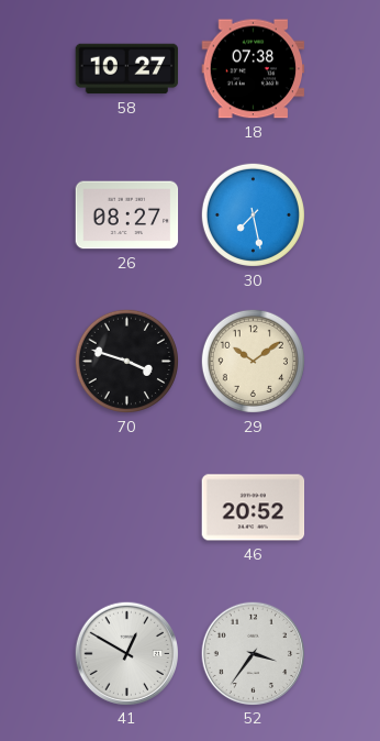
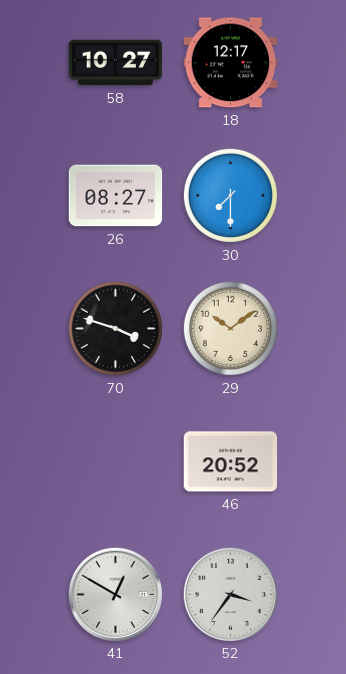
18: 07:38 -> 12:17
30: 7:28 -> 7:30
